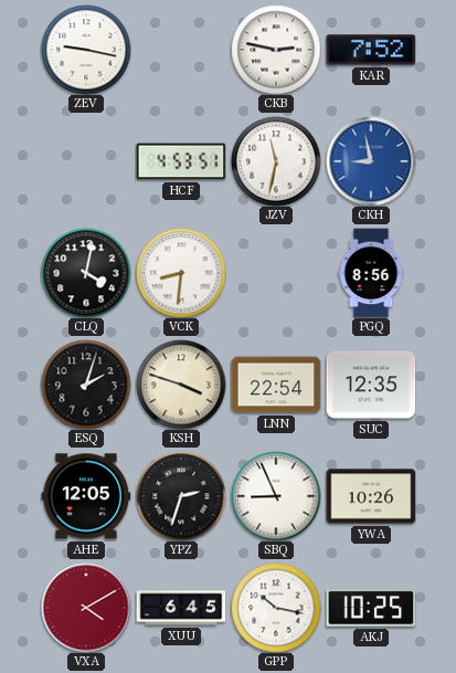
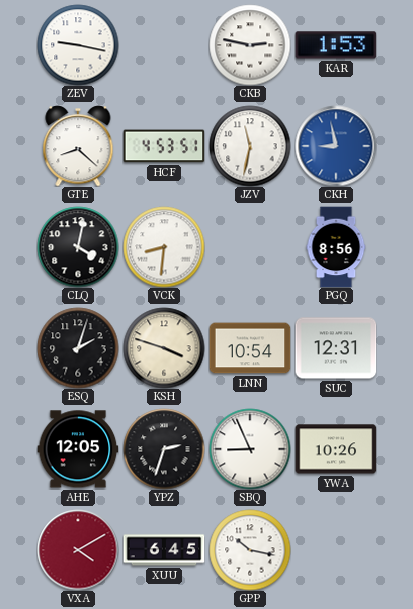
KAR: 7:52 -> 1:53
GTE: none -> 8:22
LNN: 22:54 -> 10:54
SUC: 12:35 -> 12:31
AKJ: 10:25 -> none
